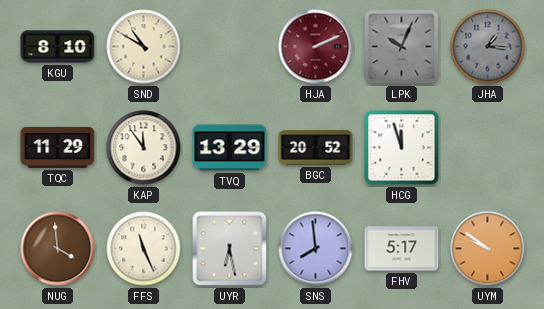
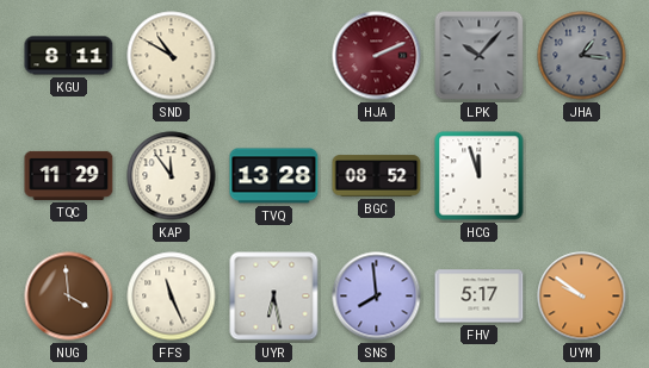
KGU: 8:10 -> 8:11
LPK: 10:04 -> 10:07
TVQ: 13:29 -> 13:28
BGC: 20:52 -> 08:52
